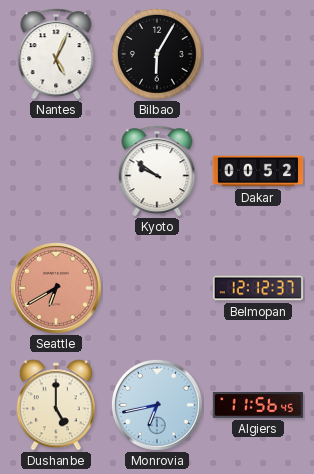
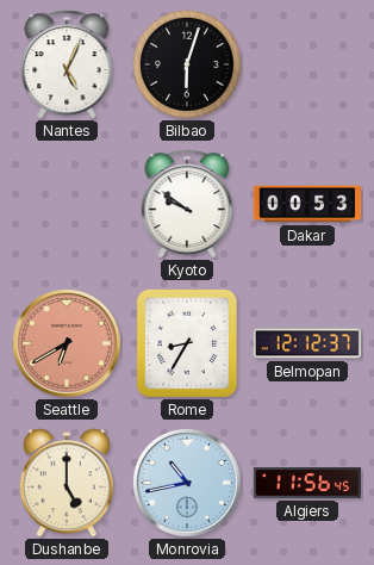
Bilbao: 6:05 -> 6:03
Dakar: 00:52 -> 00:53
Rome: none -> 8:35
Monrovia: 6:43 -> 10:43
